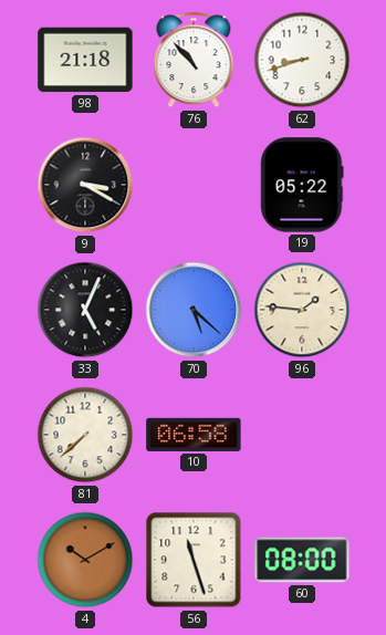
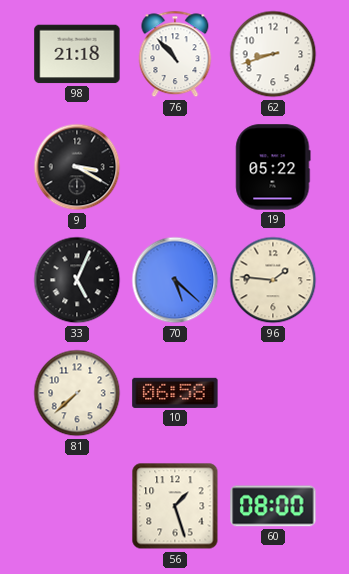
4: 10:10 -> none
56: 11:27 -> 1:27
